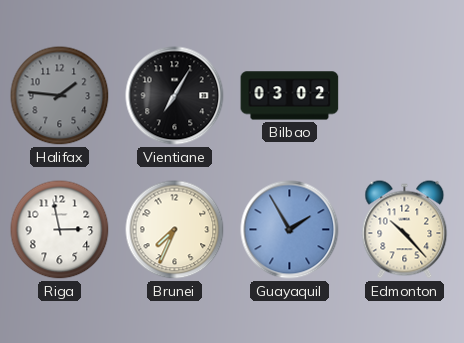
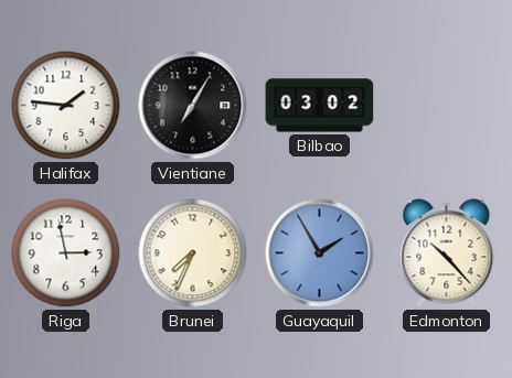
Halifax dial: grey -> white
